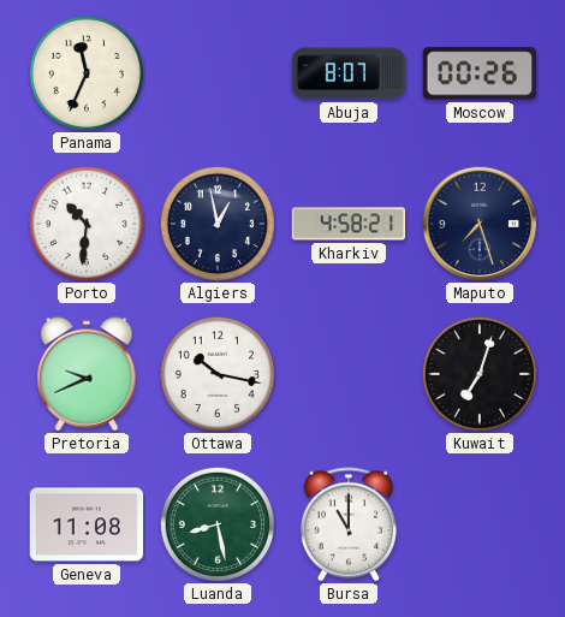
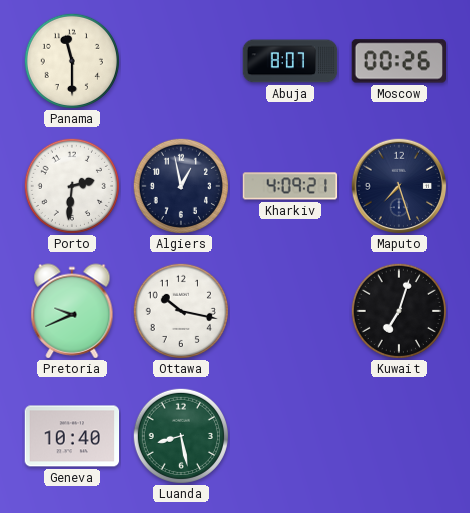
Panama: 11:34 -> 11:30
Porto: 10:31 -> 2:31
Kharkiv: 4:58 -> 4:09
Geneva: 11:08 -> 10:40
Bursa: 11:00 -> none
